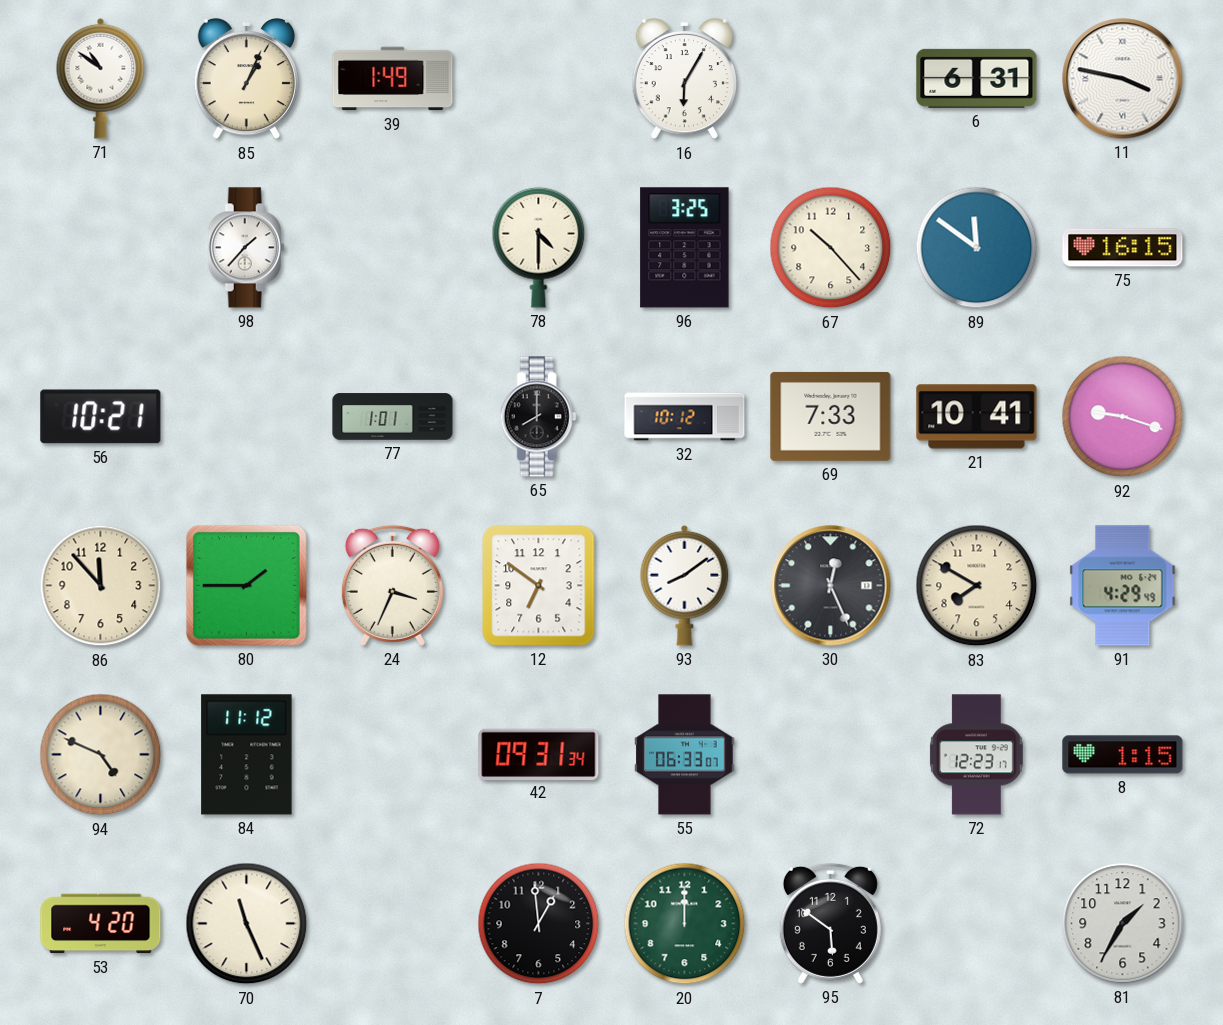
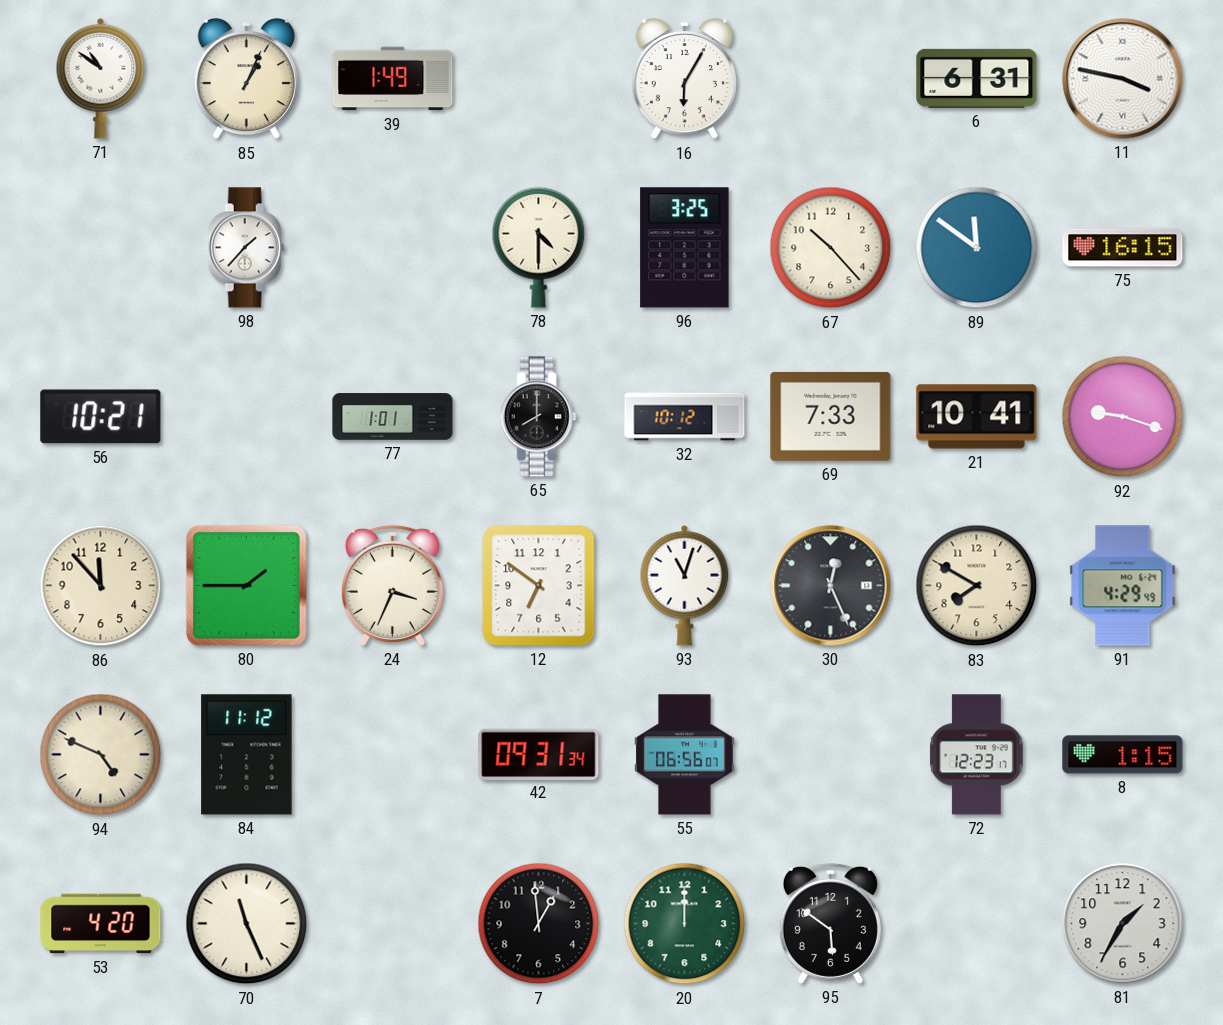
93: 8:09 -> 11:03
55: 06:33 -> 06:56
